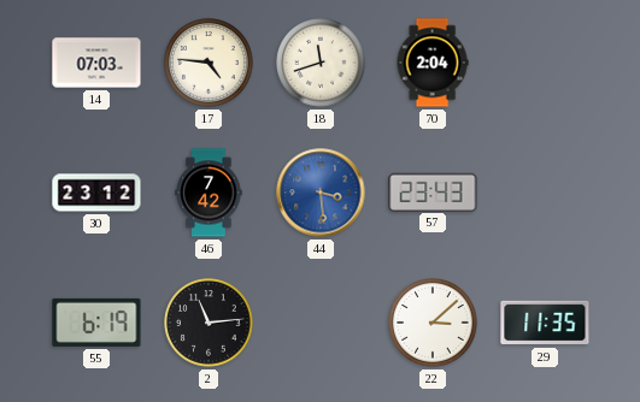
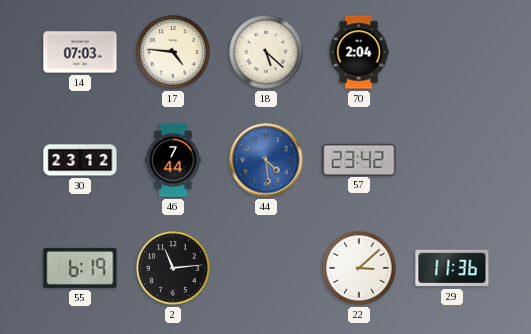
18: 11:42 -> 5:22
46: 7:42 -> 7:44
44: 3:29 -> 4:29
57: 23:43 -> 23:42
29: 11:35 -> 11:36
